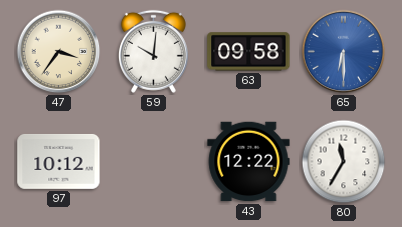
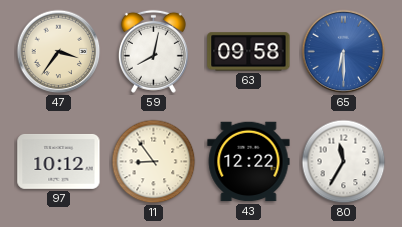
59: 10:01 -> 8:02
11: none -> 8:54
